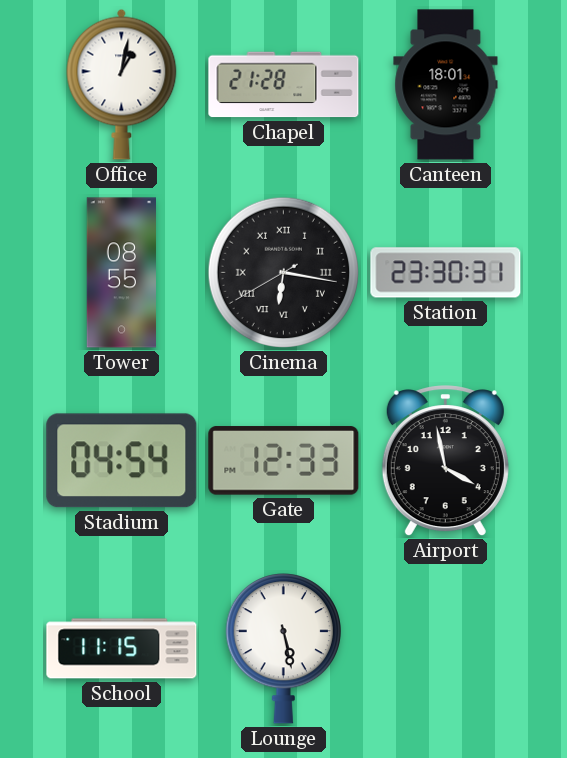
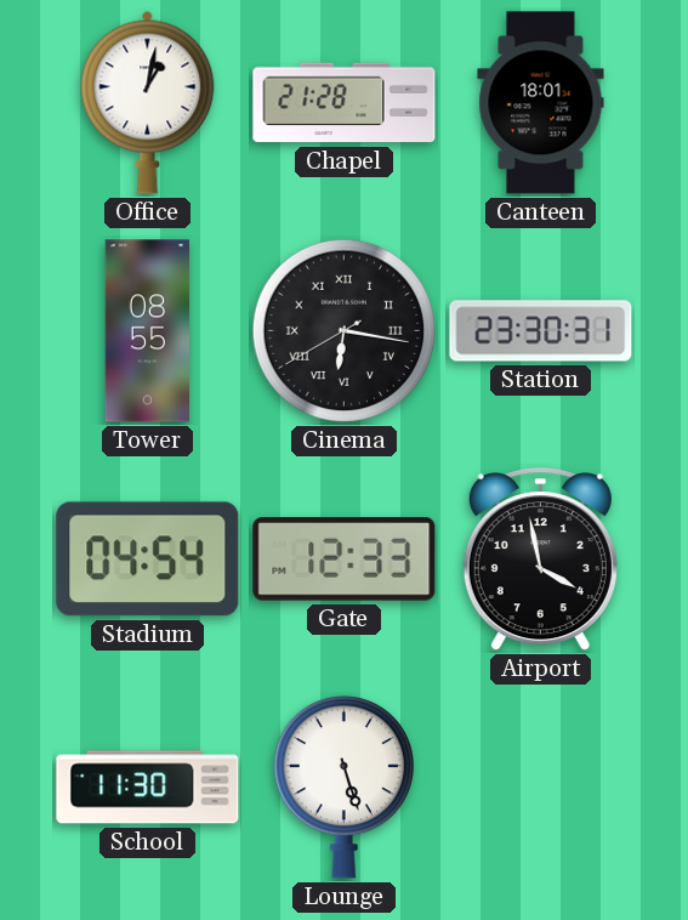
School: 11:15 -> 11:30
Lounge: 5:28 -> 5:27
